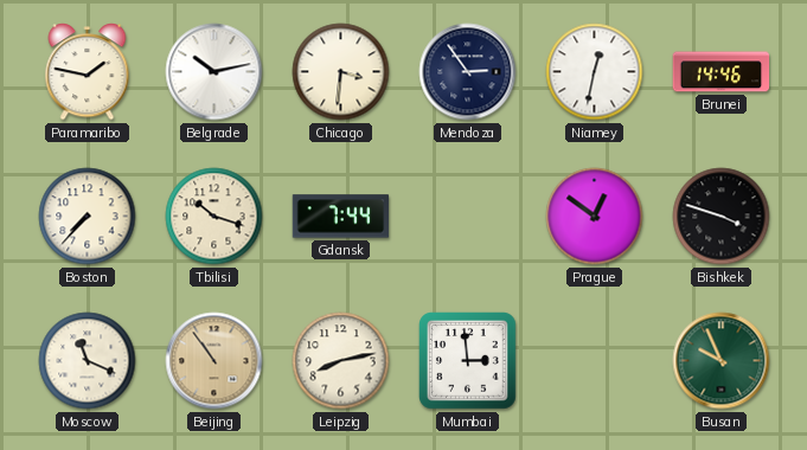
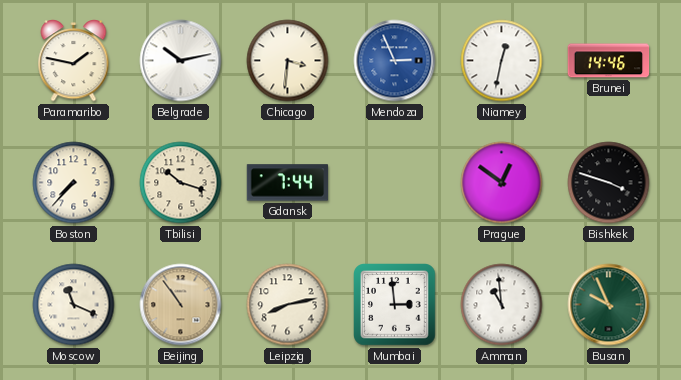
Mendoza: 2:54 -> 2:56
Mendoza dial: navy -> blue
Amman: none -> 10:59
